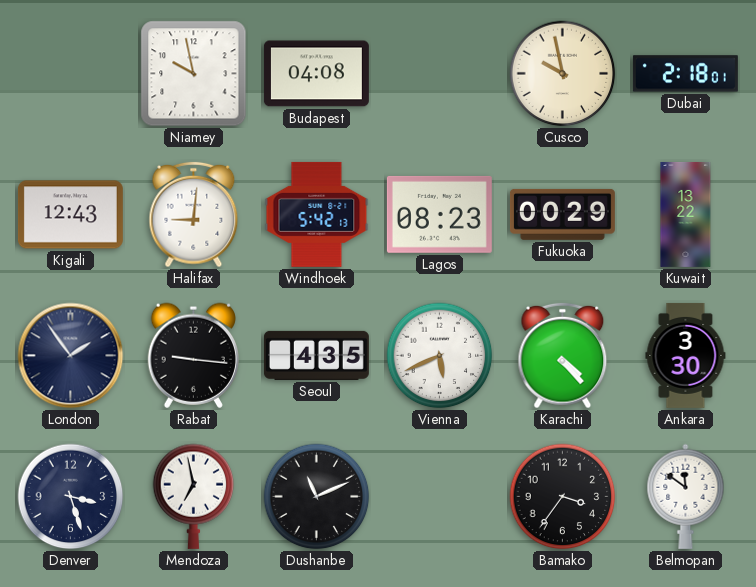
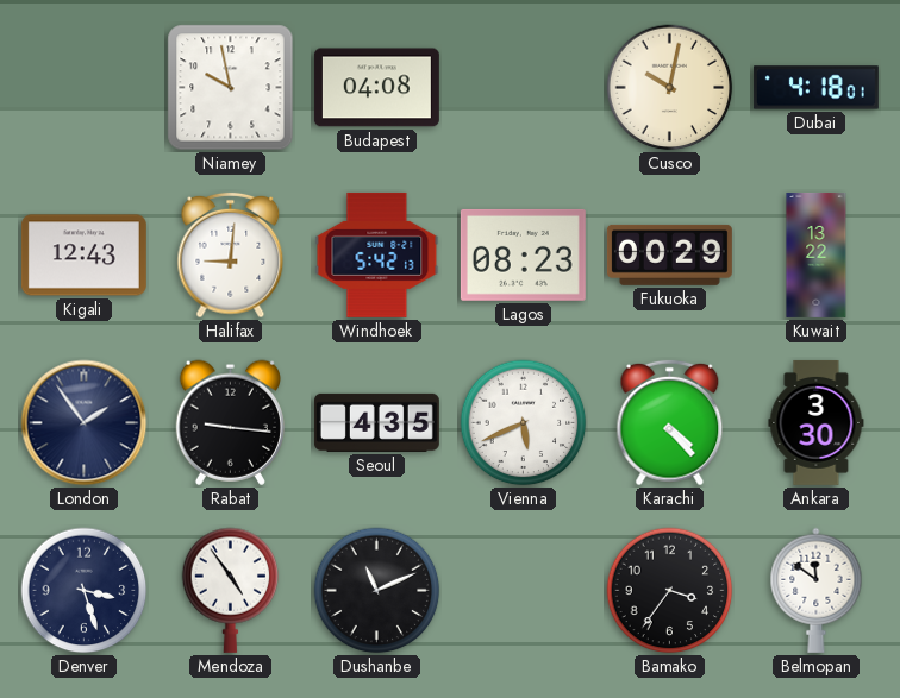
Cusco: 9:58 -> 10:02
Dubai: 2:18 -> 4:18
Mendoza: 6:58 -> 4:54
